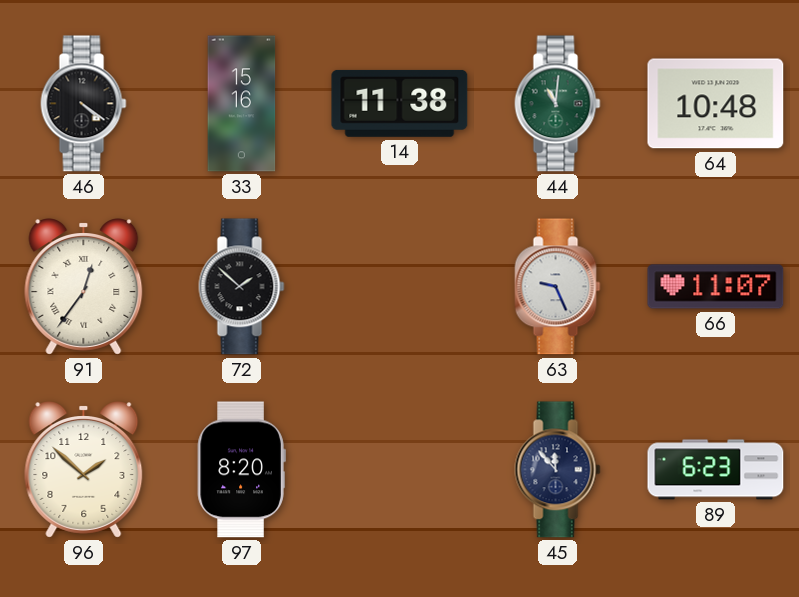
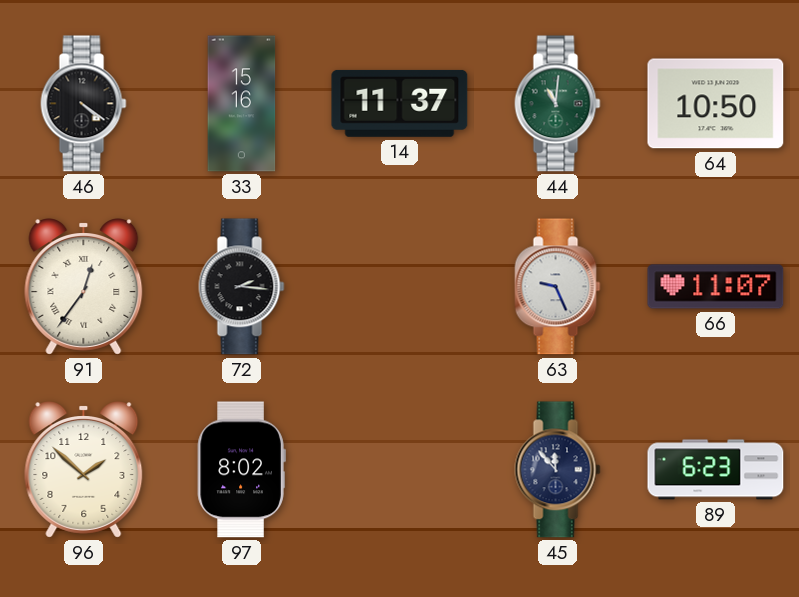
14: 11:38 -> 11:37
64: 10:48 -> 10:50
72: 1:52 -> 2:16
97: 8:20 -> 8:02
